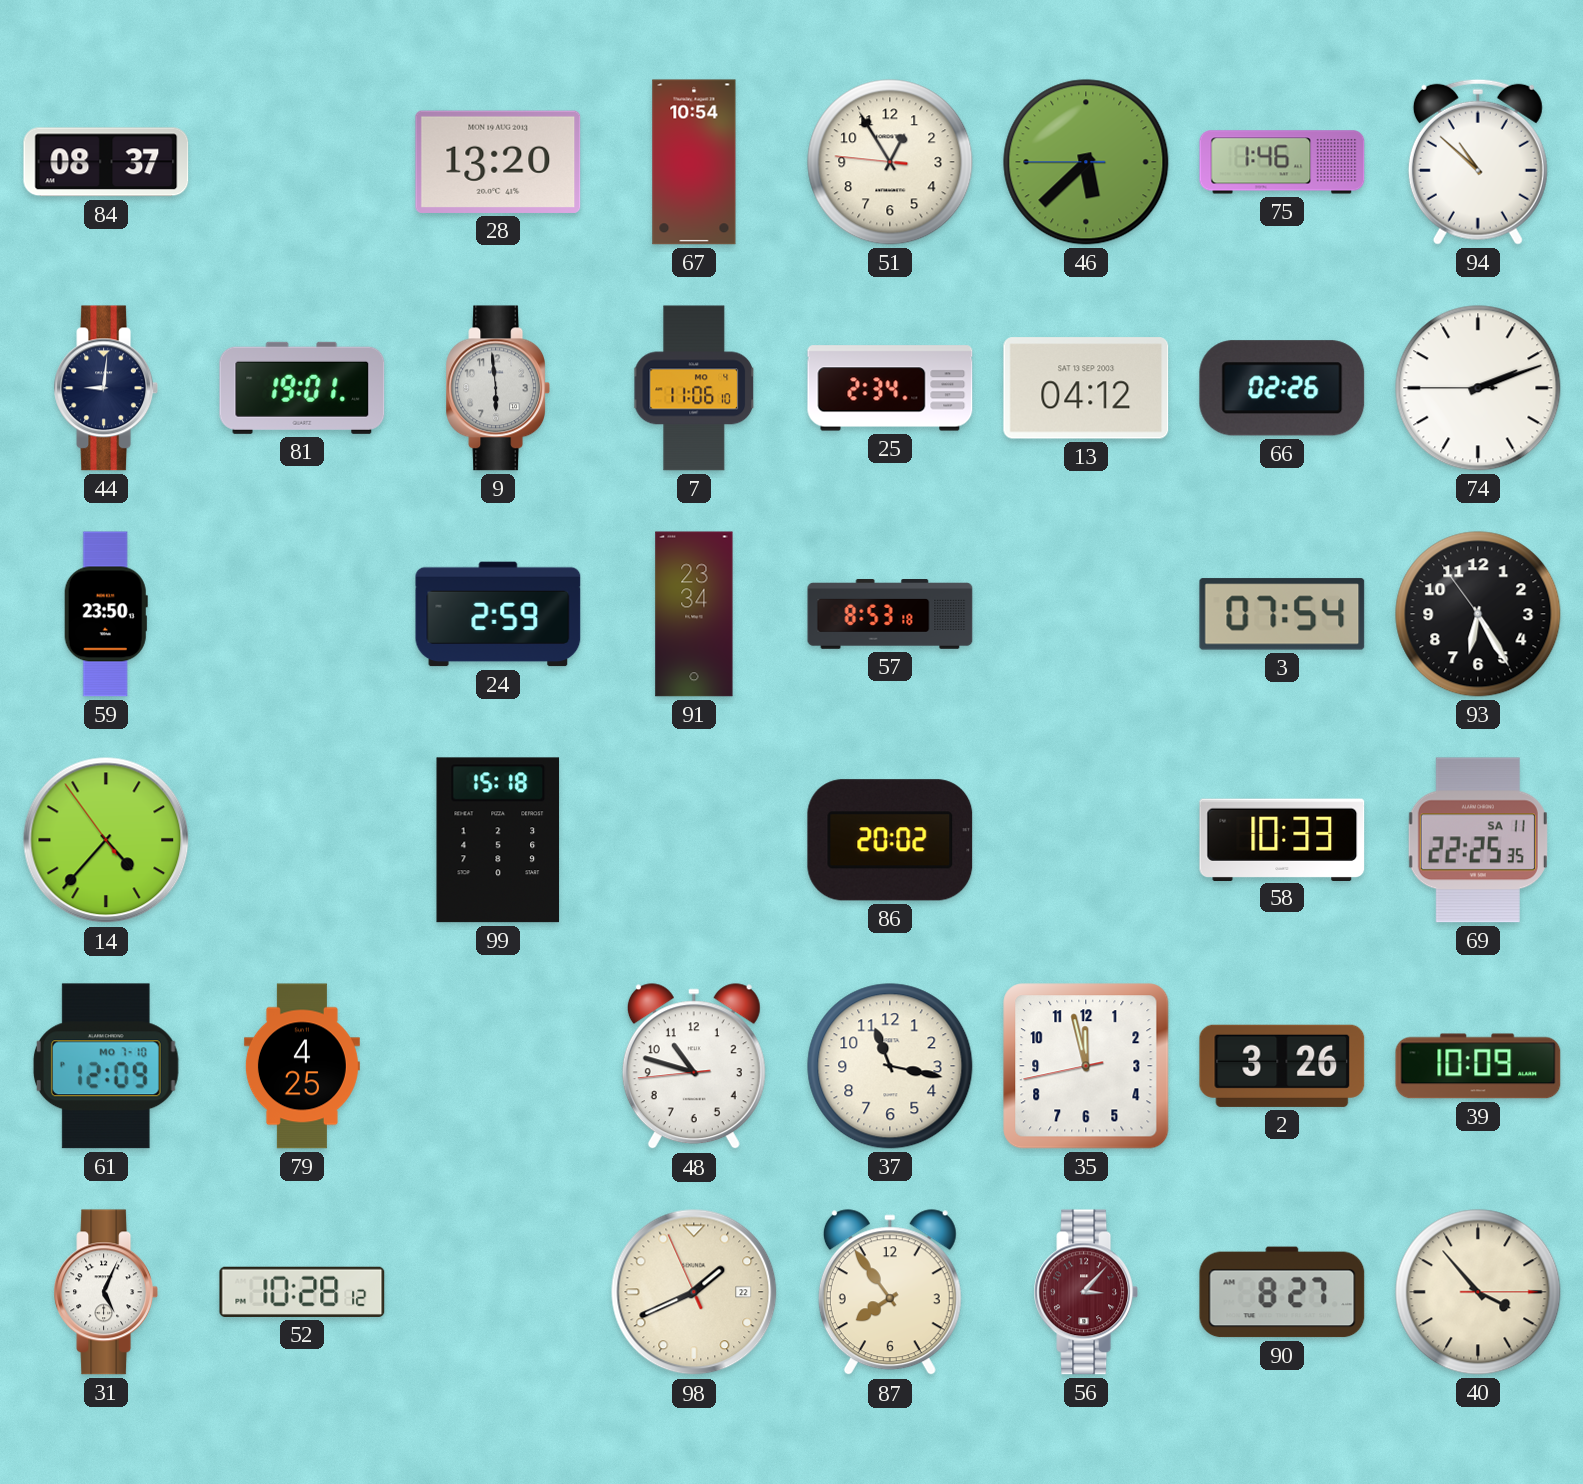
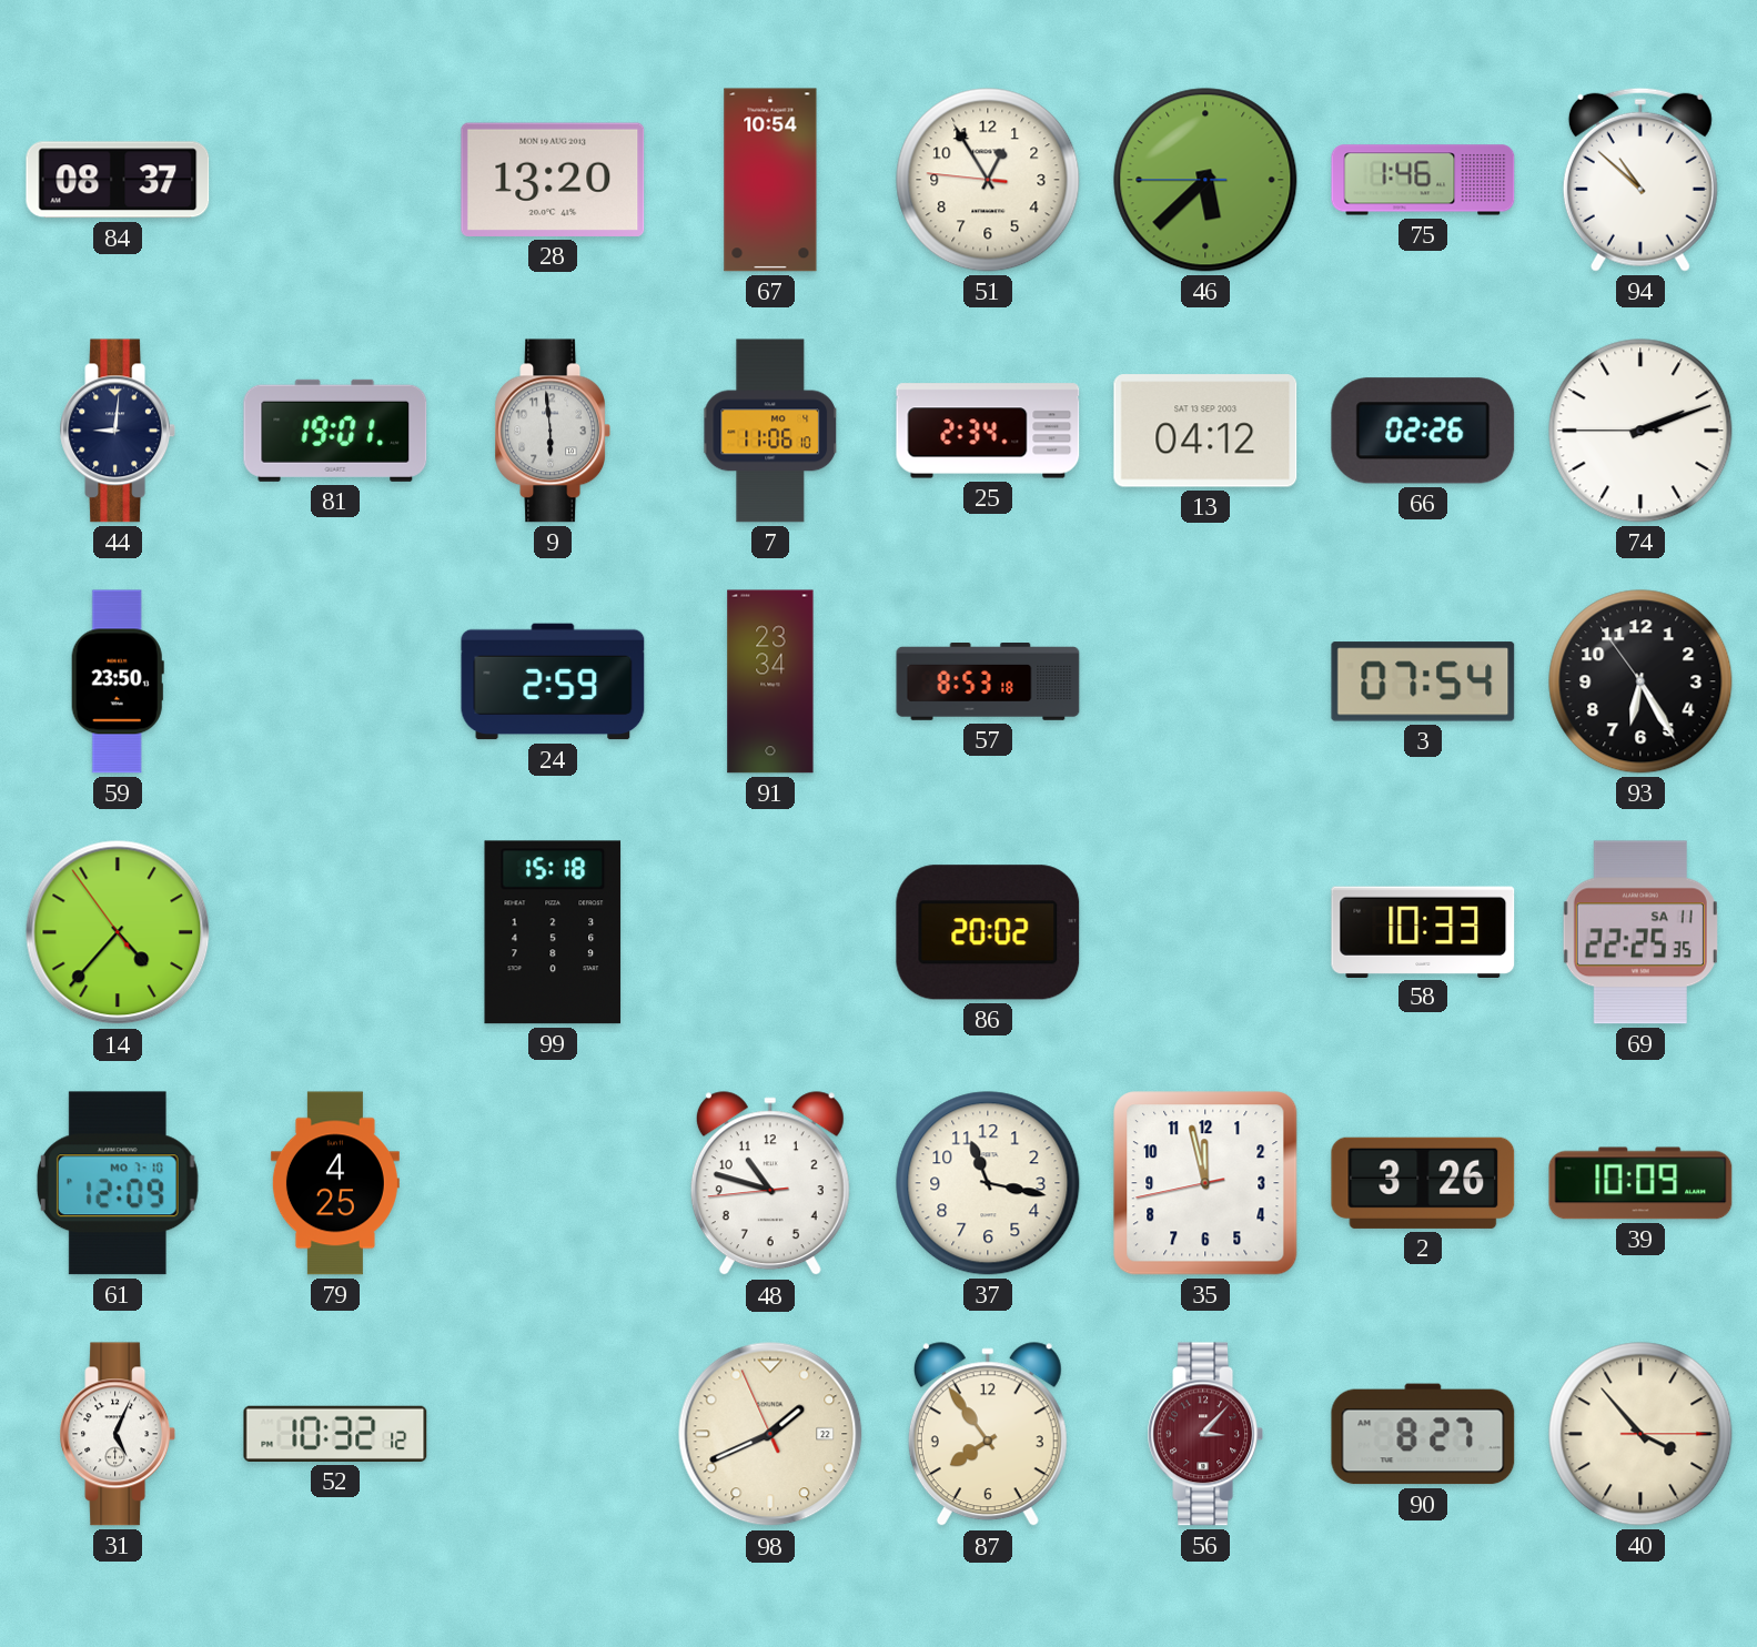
52: 10:28 -> 10:32
